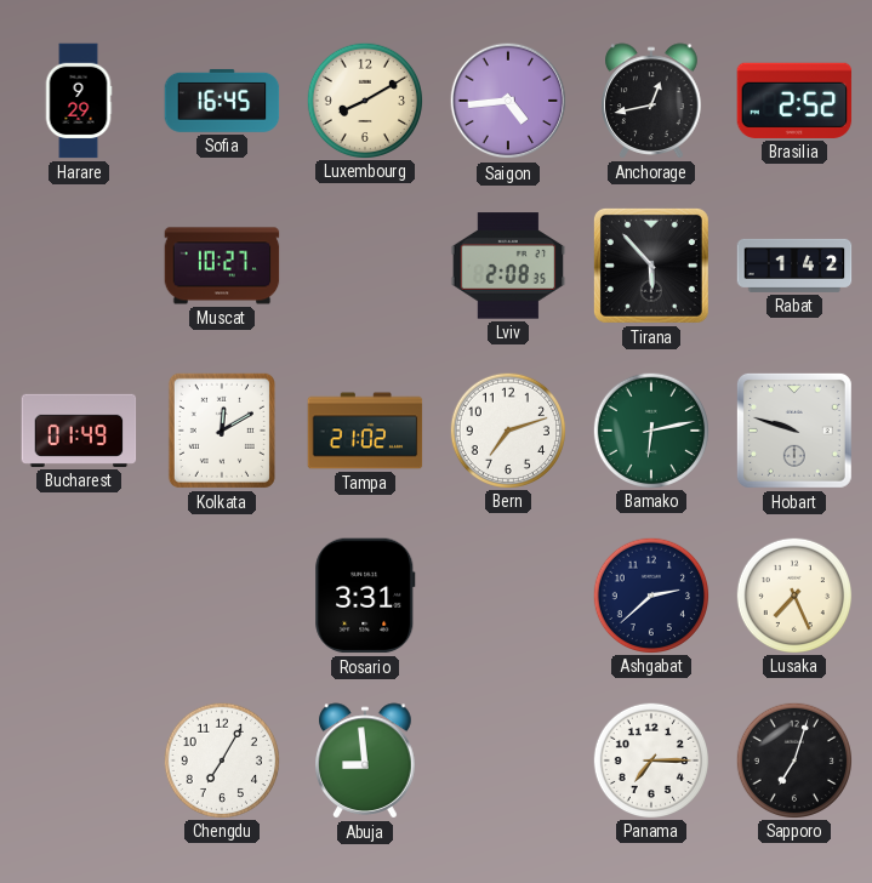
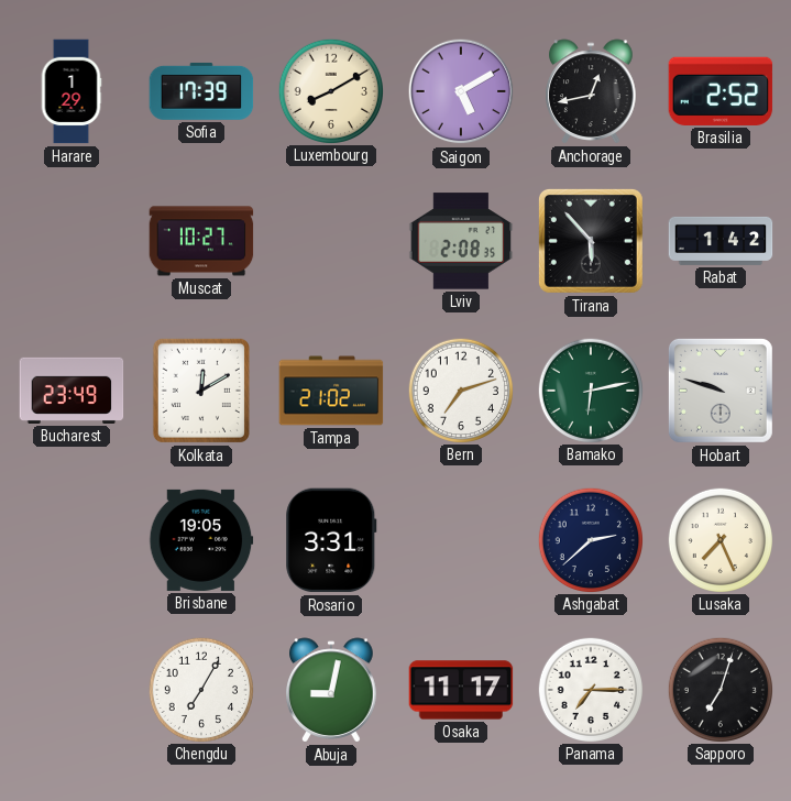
Harare: 9:29 -> 1:29
Sofia: 16:45 -> 17:39
Saigon: 4:44 -> 5:10
Bucharest: 01:49 -> 23:49
Brisbane: none -> 19:05
Abuja: 8:59 -> 9:02
Osaka: none -> 11:17
